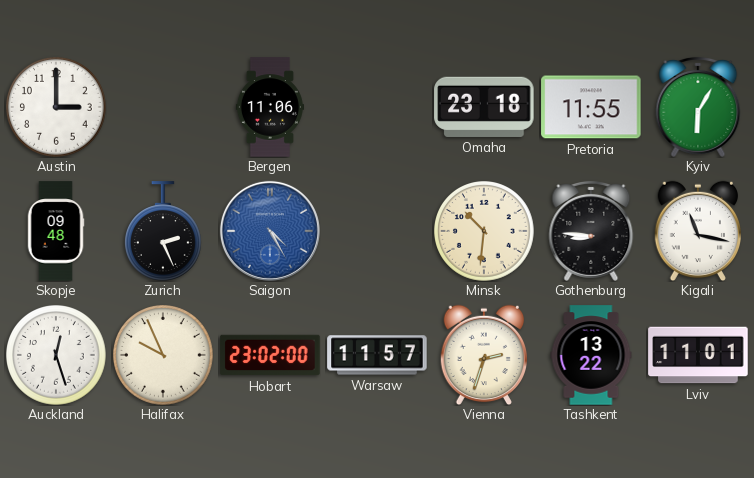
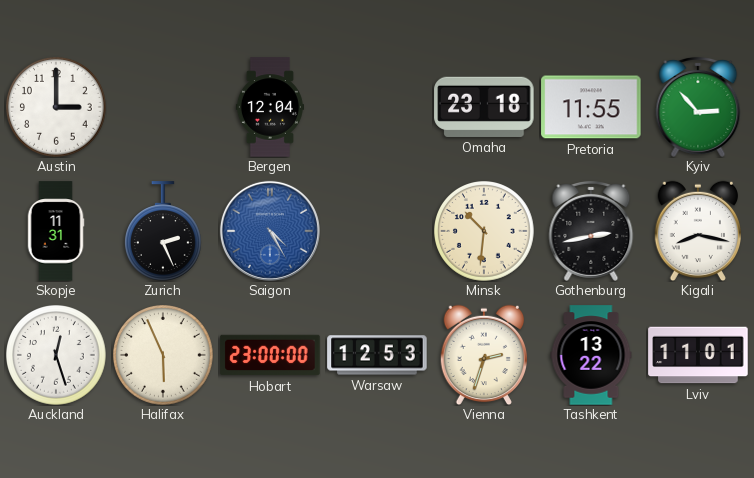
Bergen: 11:06 -> 12:04
Kyiv: 6:05 -> 2:53
Skopje: 09:48 -> 11:31
Gothenburg: 8:46 -> 2:43
Kigali: 11:17 -> 8:17
Halifax: 9:56 -> 5:56
Hobart: 23:02 -> 23:00
Warsaw: 11:57 -> 12:53
